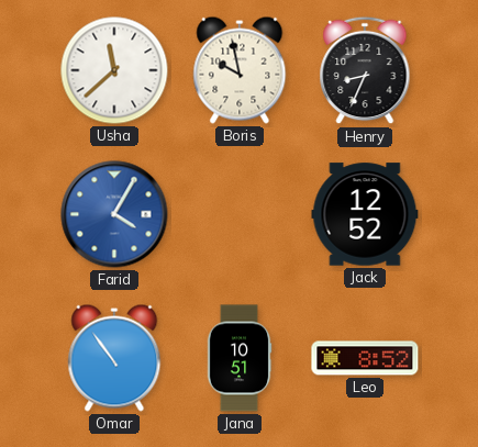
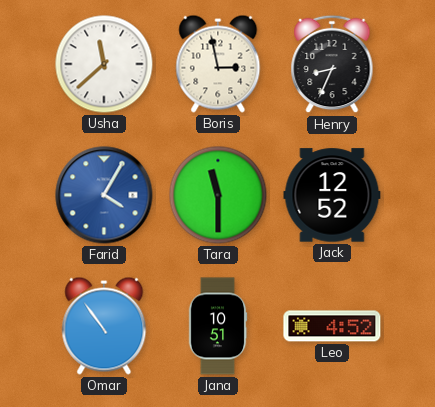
Boris: 9:58 -> 2:58
Tara: none -> 11:30
Leo: 8:52 -> 4:52
